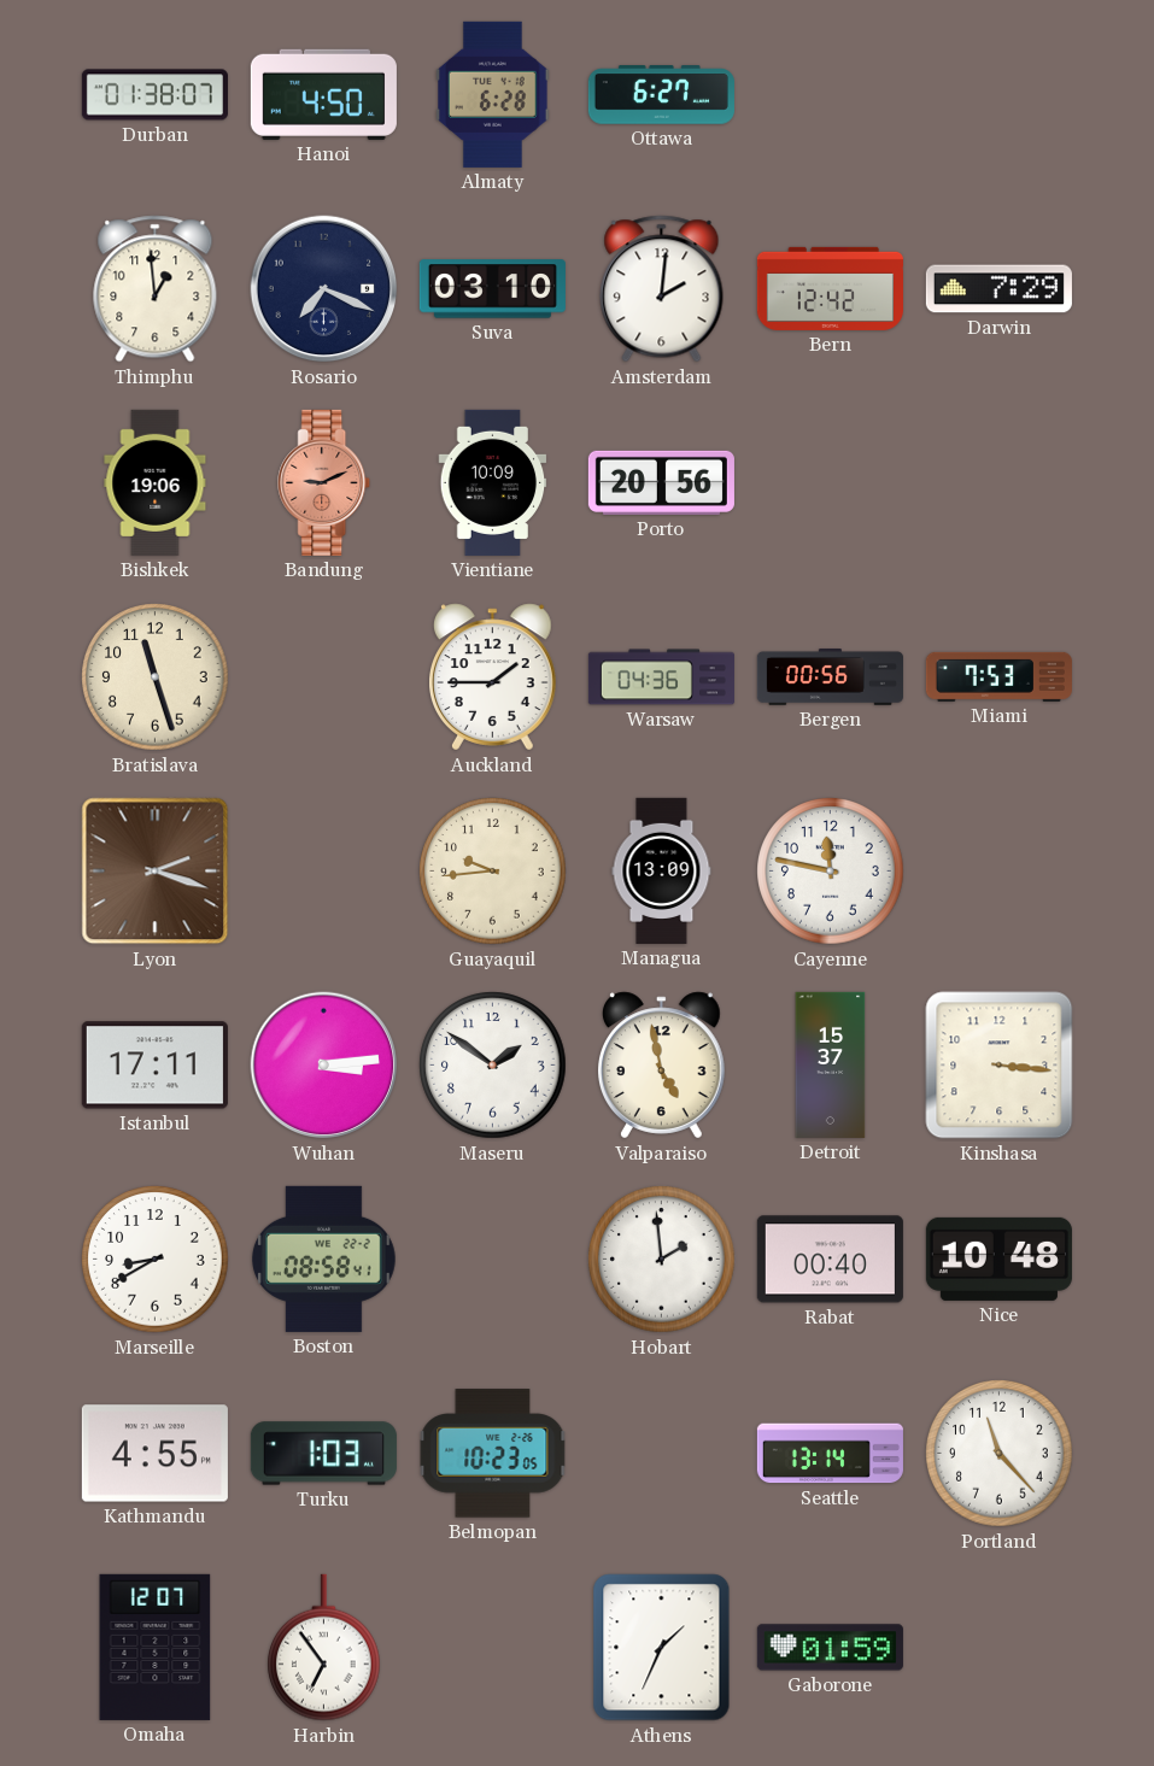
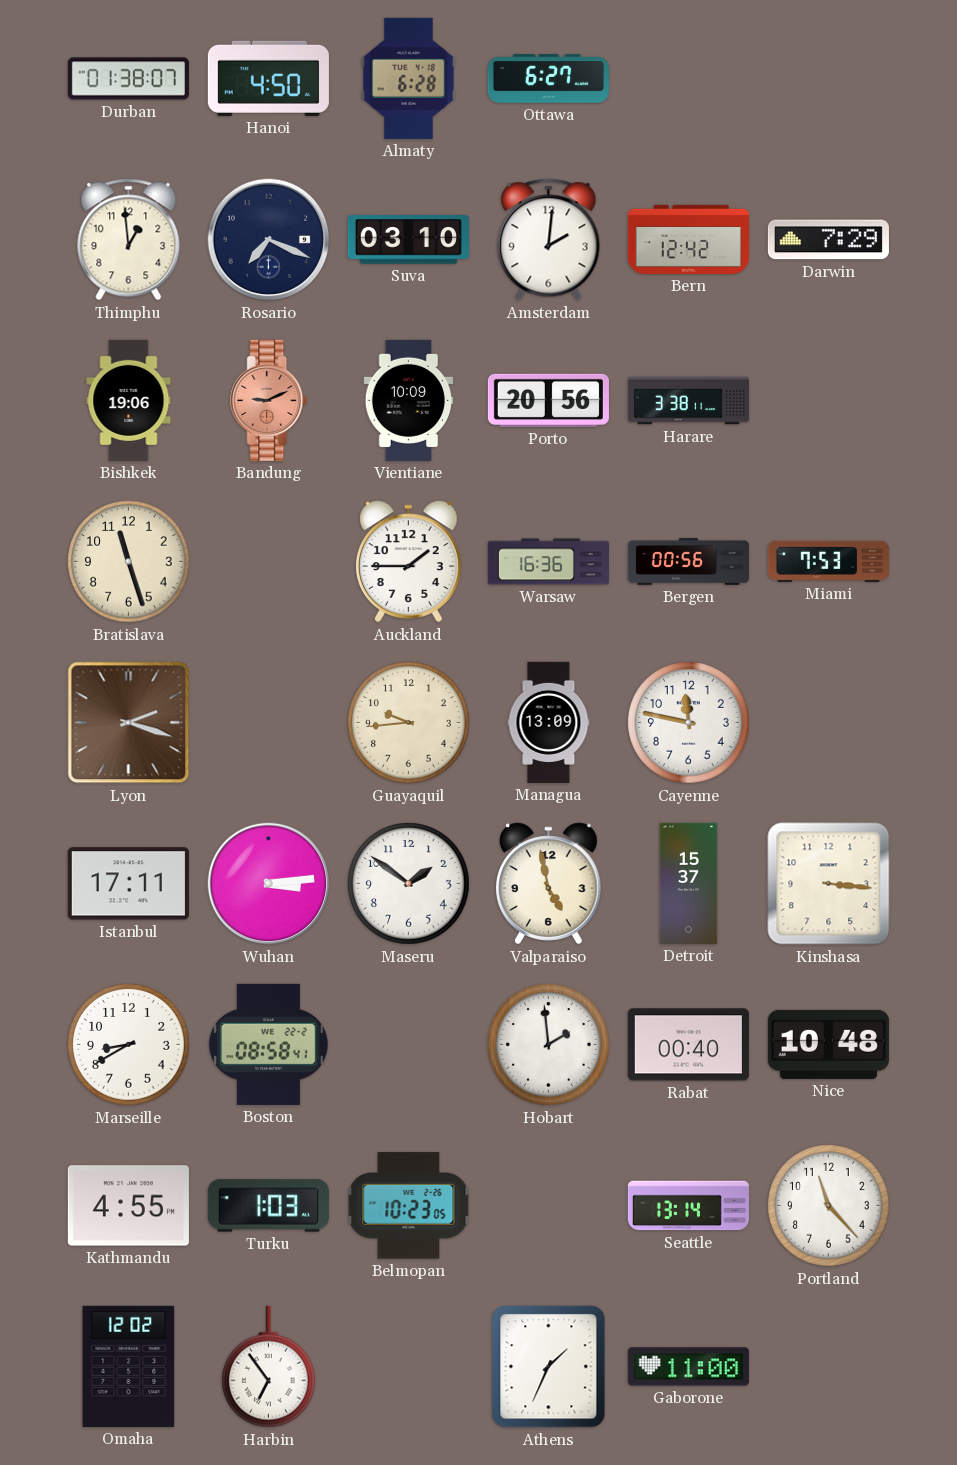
Harare: none -> 3:38
Warsaw: 04:36 -> 16:36
Omaha: 12:07 -> 12:02
Gaborone: 01:59 -> 11:00
